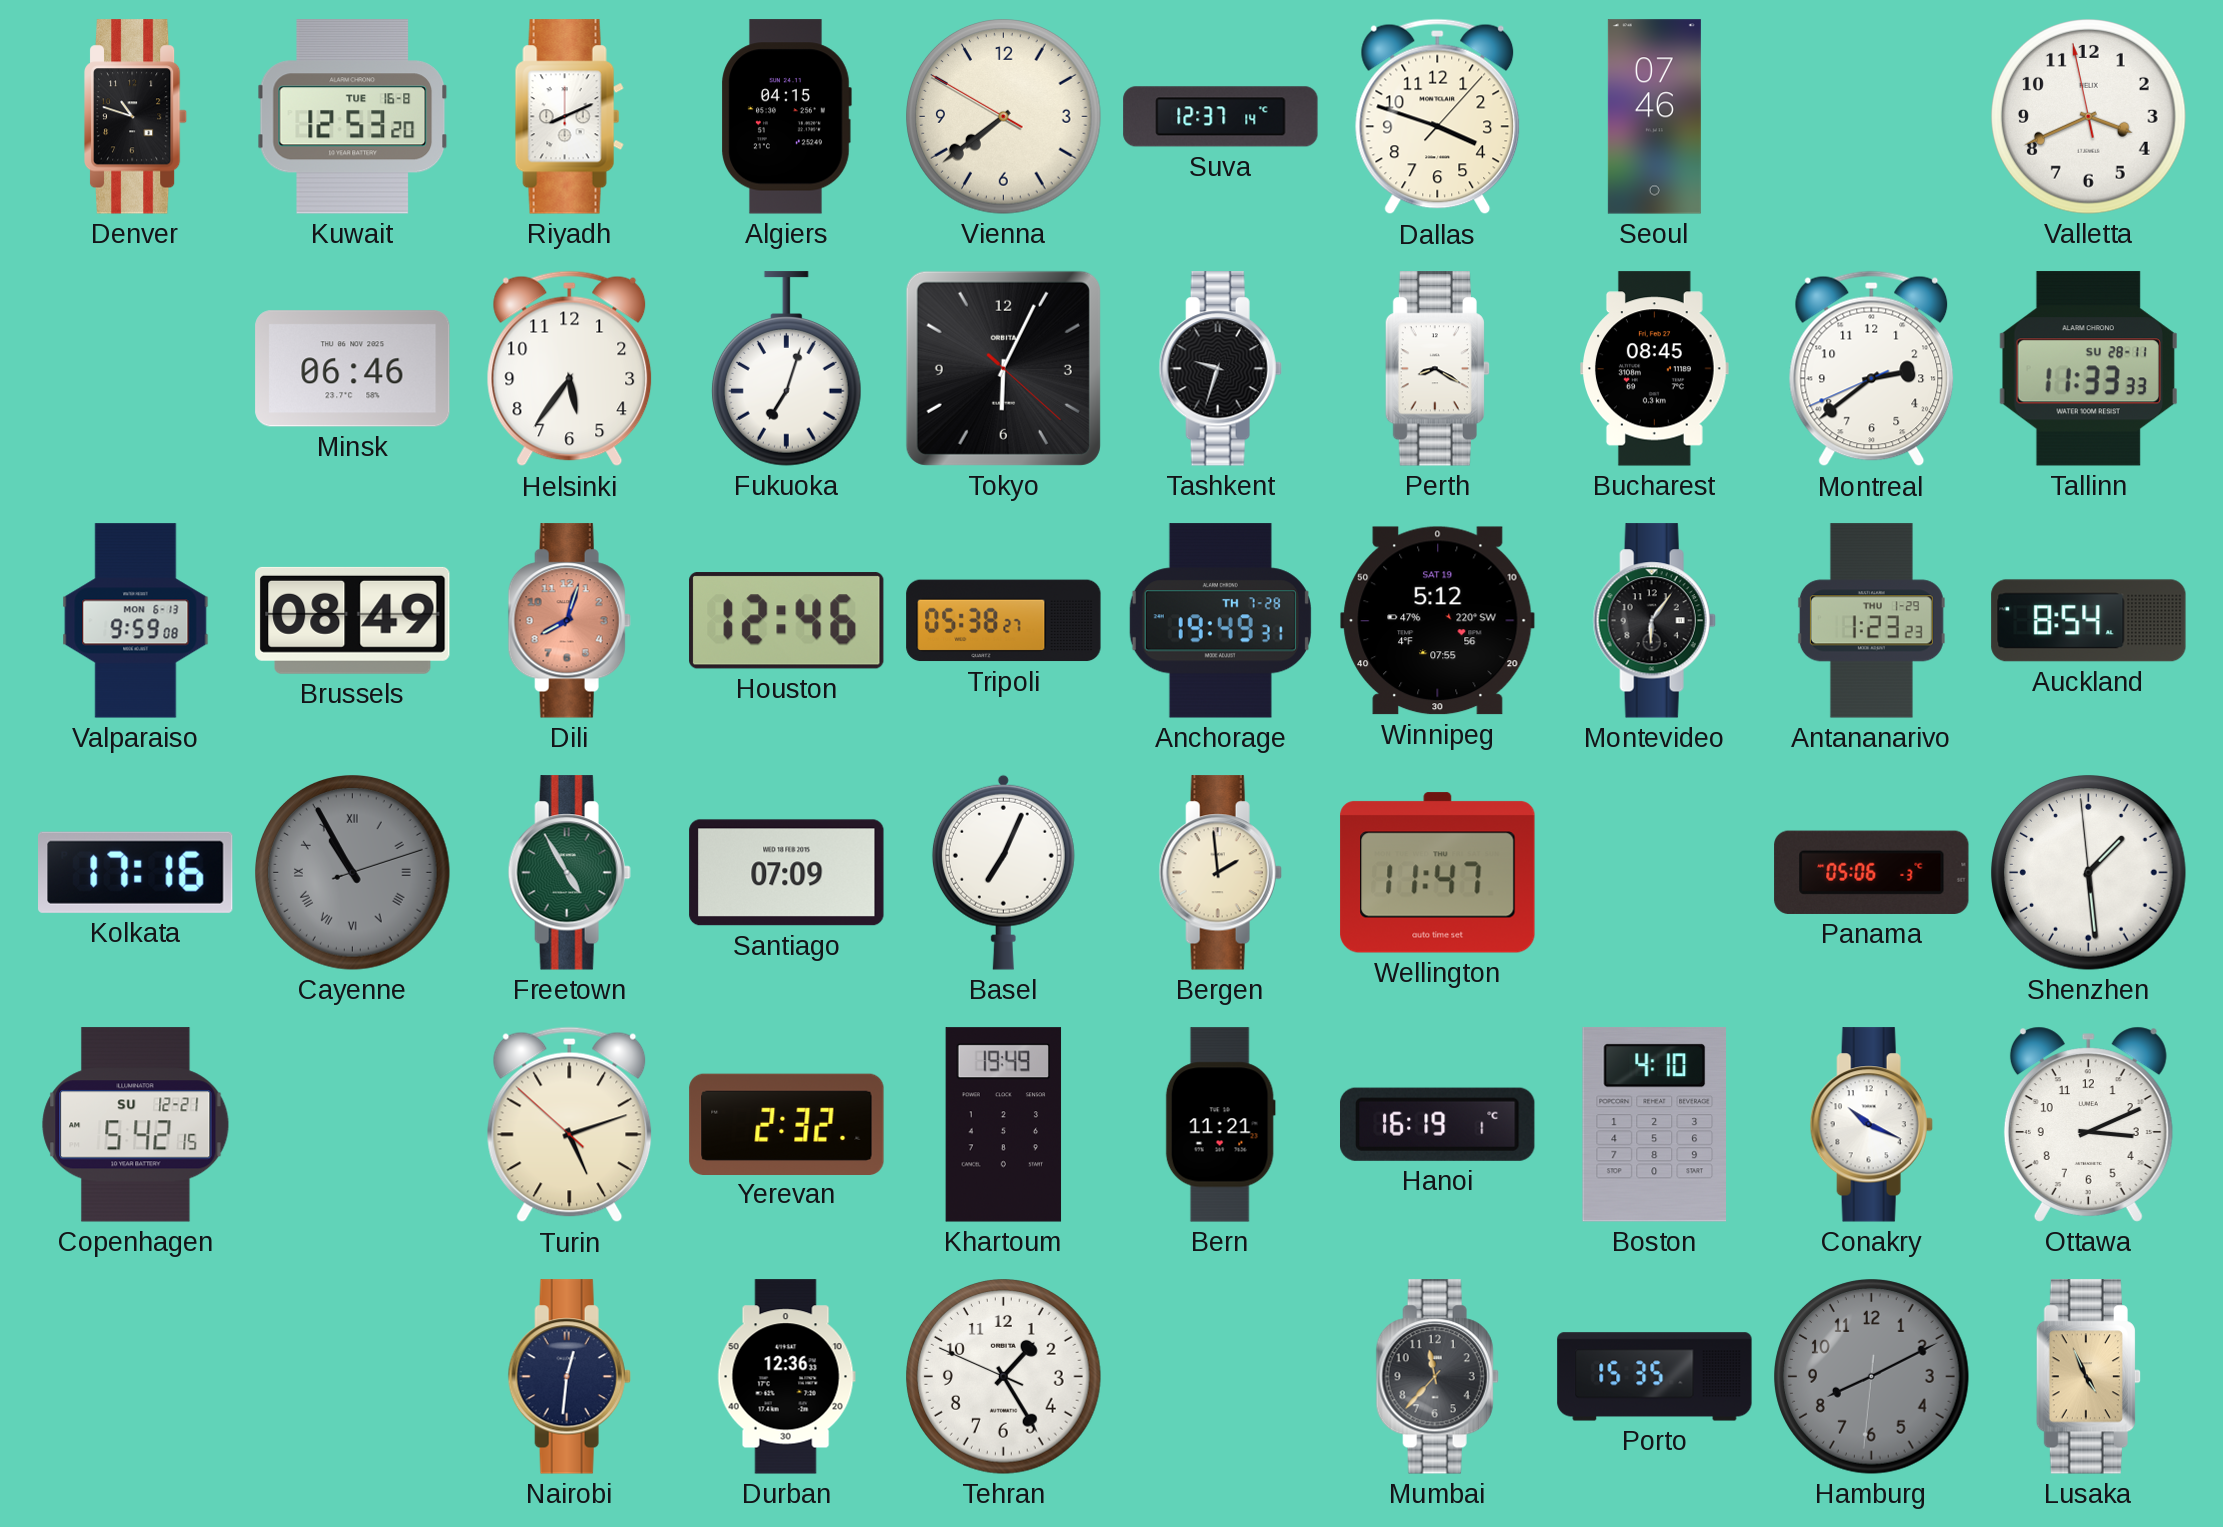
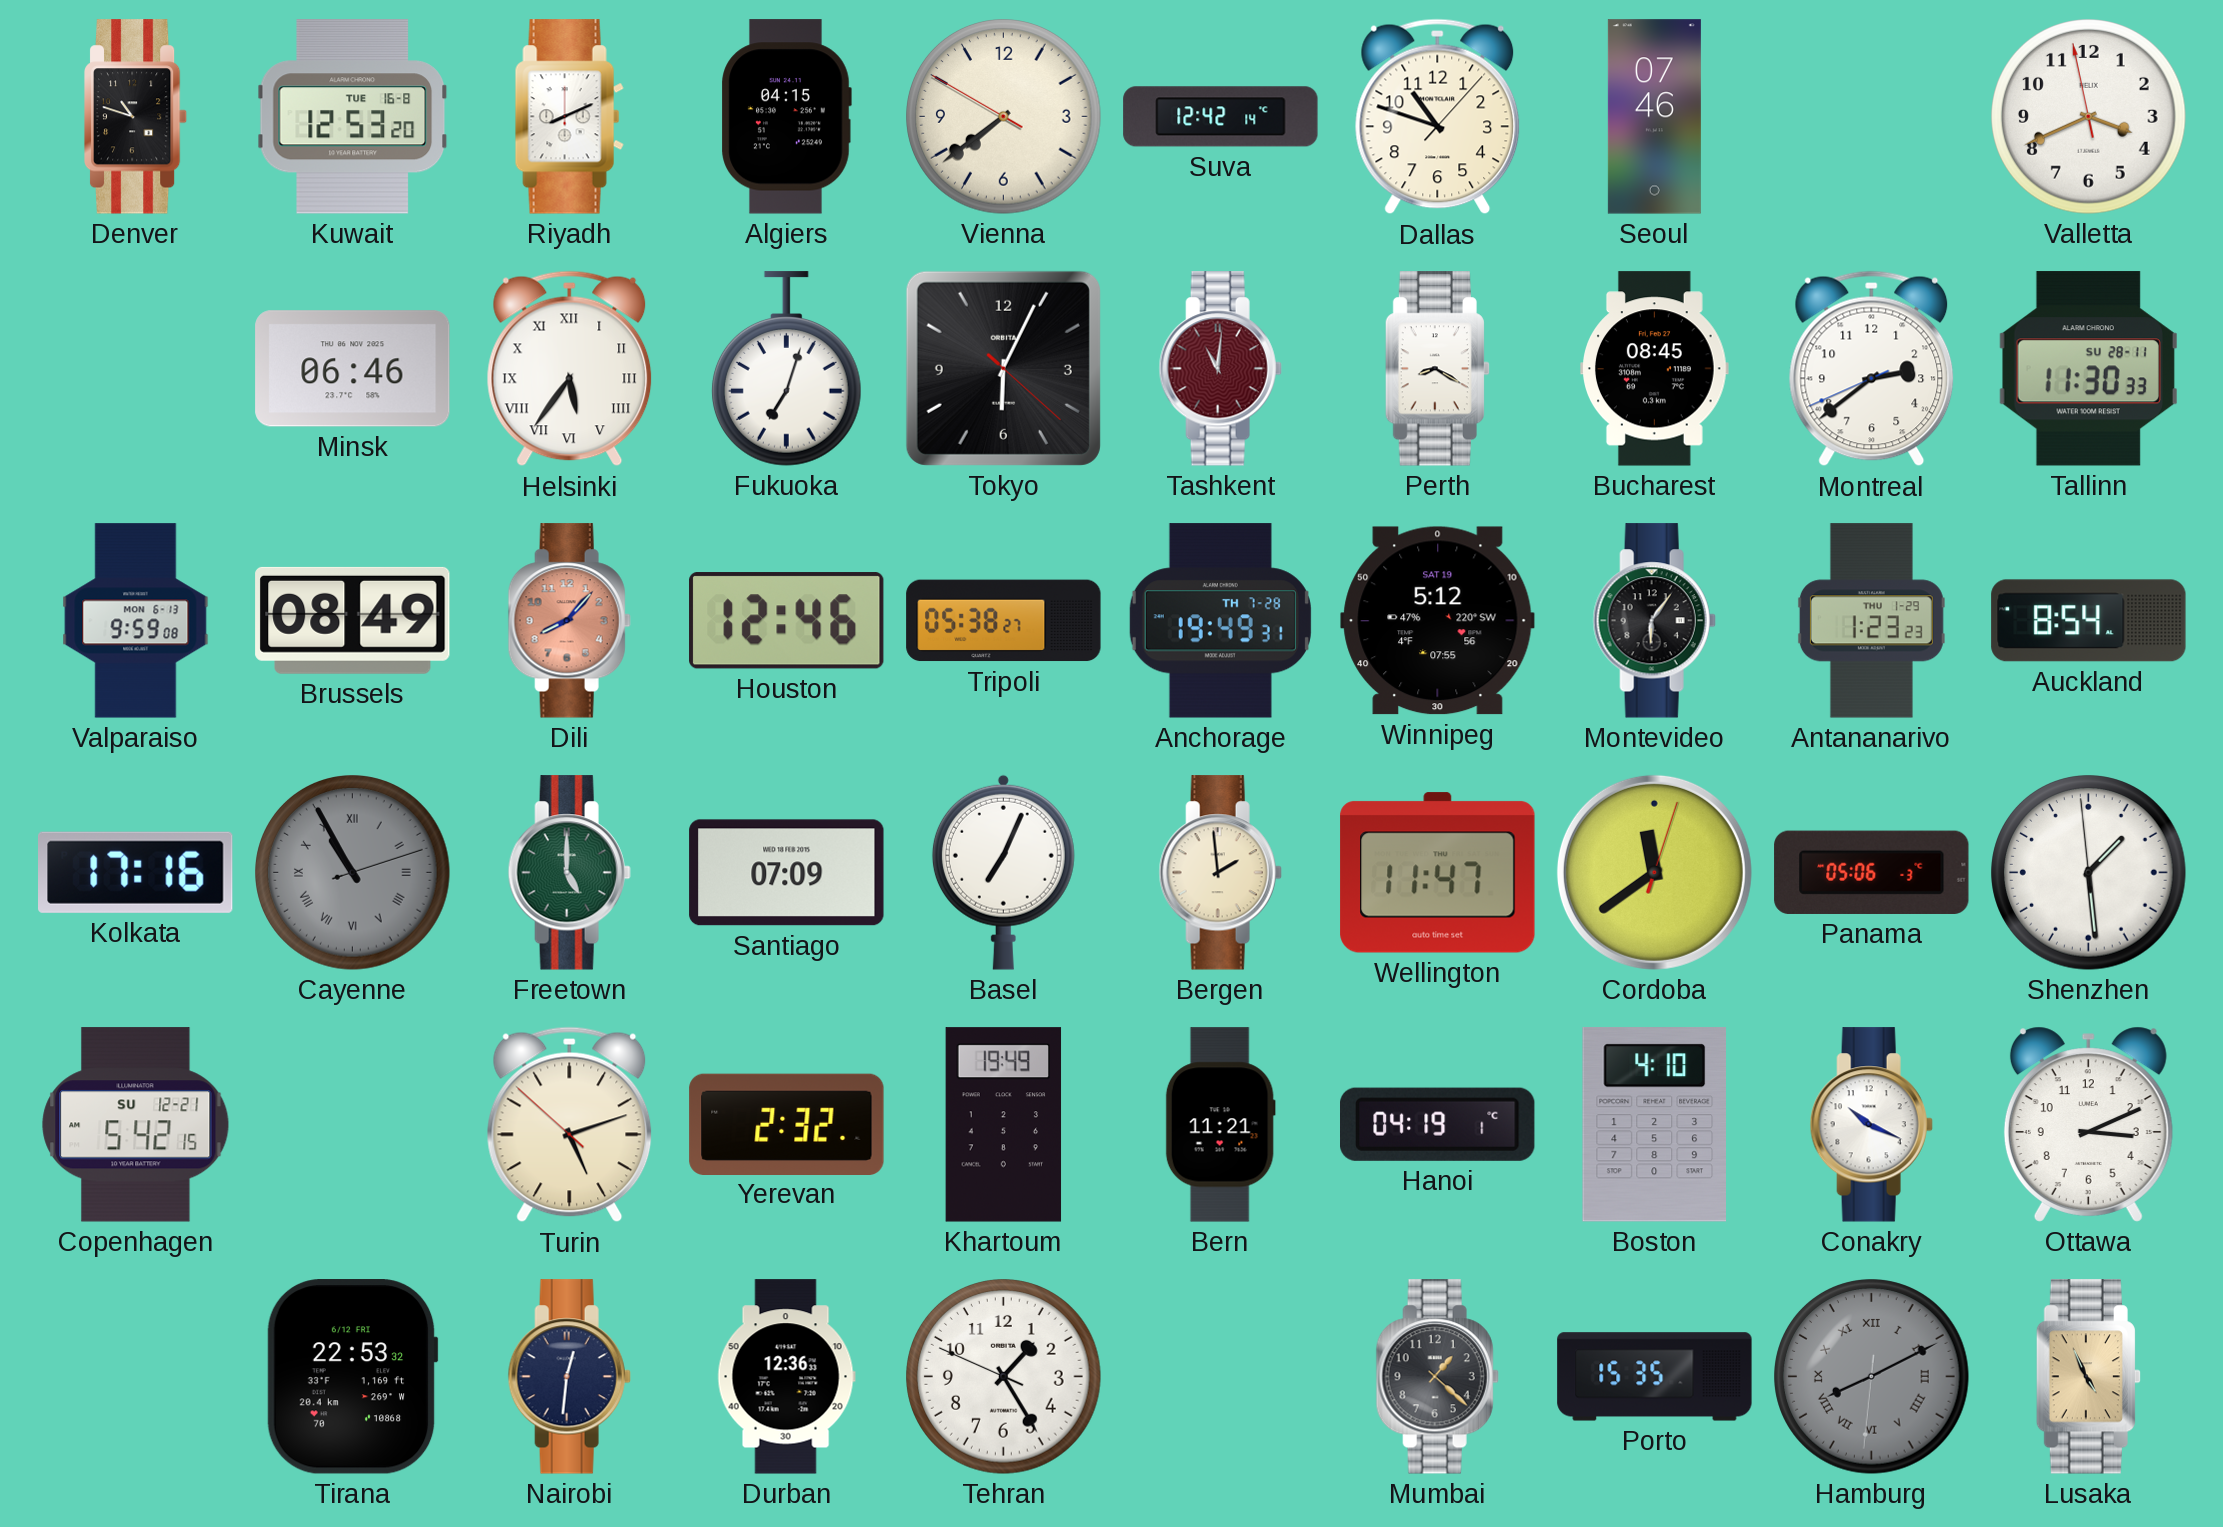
Suva: 12:37 -> 12:42
Dallas: 3:48 -> 10:48
Helsinki numerals: Arabic -> Roman
Tashkent: 9:33 -> 11:01
Tashkent dial: black -> burgundy
Tallinn: 11:33 -> 11:30
Dili: 8:03 -> 8:07
Freetown: 4:55 -> 5:00
Cordoba: none -> 11:39
Hanoi: 16:19 -> 04:19
Tirana: none -> 22:53
Mumbai: 11:37 -> 1:22
Hamburg numerals: Arabic -> Roman
